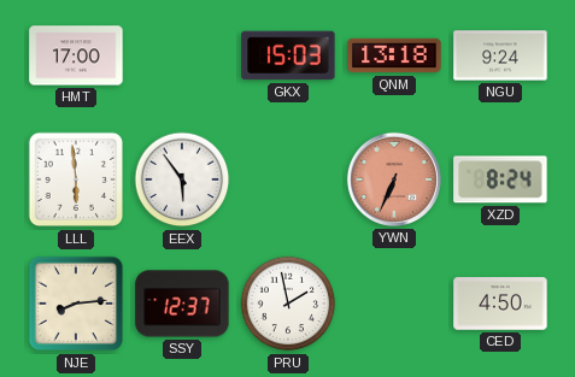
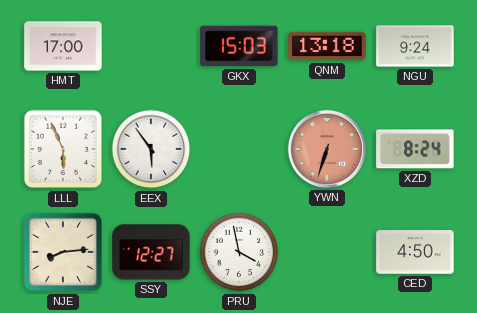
LLL: 5:59 -> 5:56
YWN: 6:34 -> 6:33
SSY: 12:37 -> 12:27
PRU: 1:58 -> 3:58
